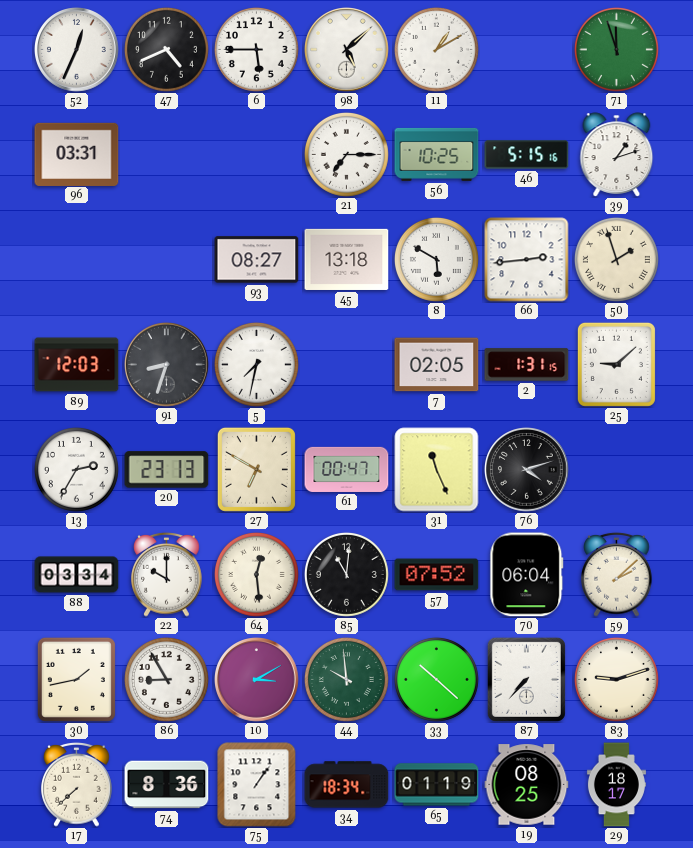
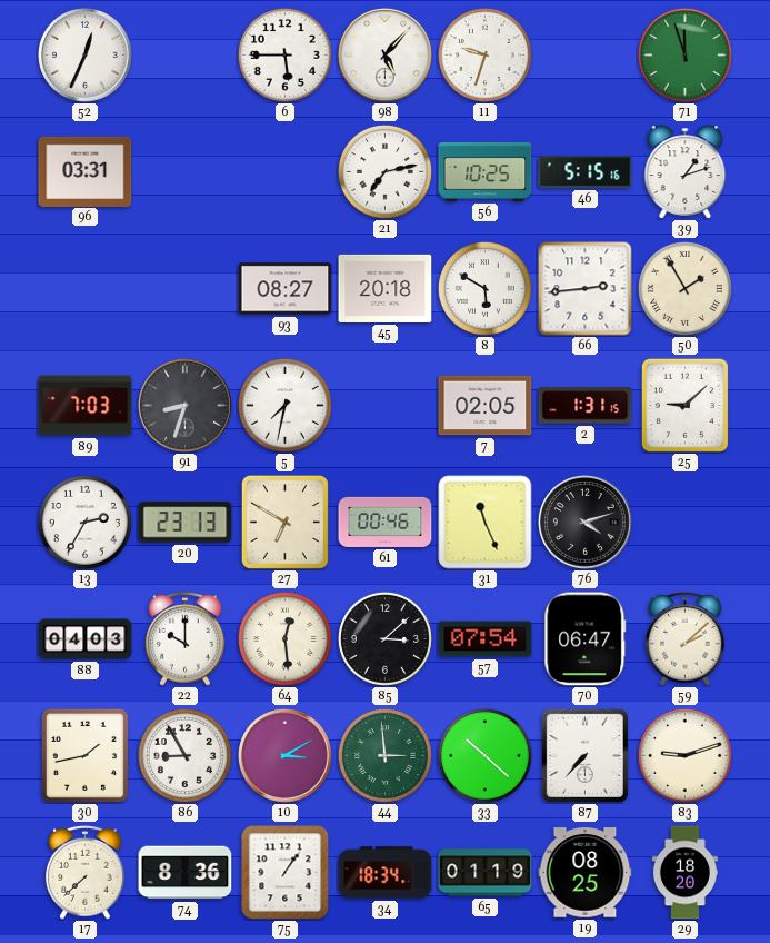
47: 4:41 -> none
98: 5:08 -> 5:07
11: 1:10 -> 9:33
21: 7:15 -> 7:13
45: 13:18 -> 20:18
50: 1:57 -> 1:55
89: 12:03 -> 7:03
61: 00:47 -> 00:46
88: 03:34 -> 04:03
85: 11:01 -> 3:08
57: 07:52 -> 07:54
70: 06:04 -> 06:47
44: 9:59 -> 2:59
29: 18:17 -> 18:20
